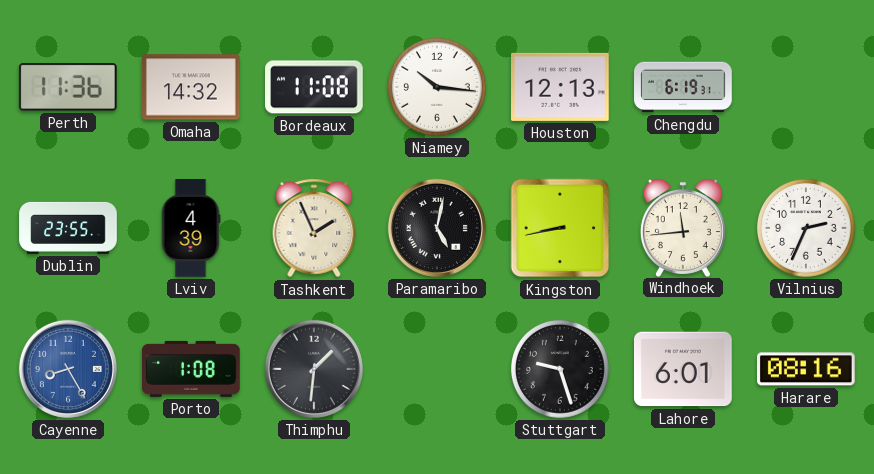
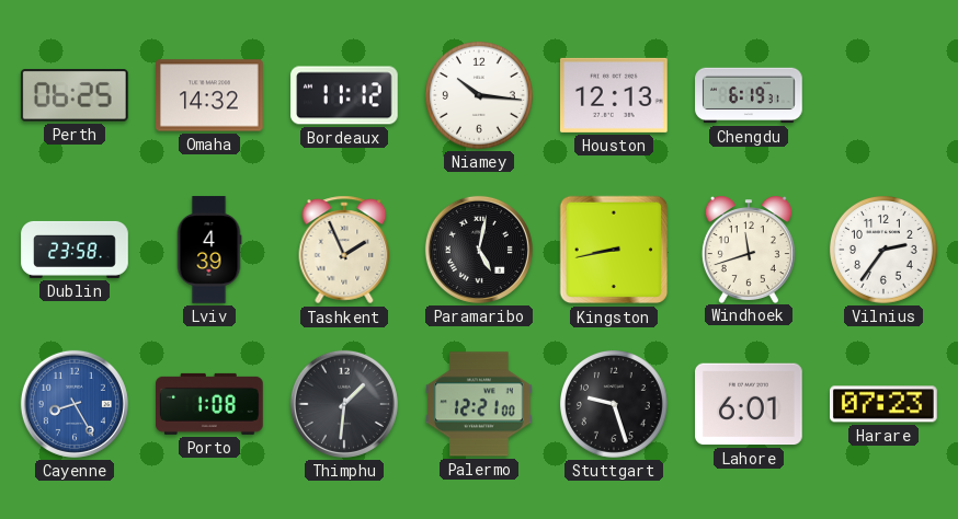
Perth: 11:36 -> 06:25
Bordeaux: 11:08 -> 11:12
Dublin: 23:55 -> 23:58
Windhoek: 11:44 -> 11:42
Vilnius: 2:34 -> 2:36
Palermo: none -> 12:21
Harare: 08:16 -> 07:23
